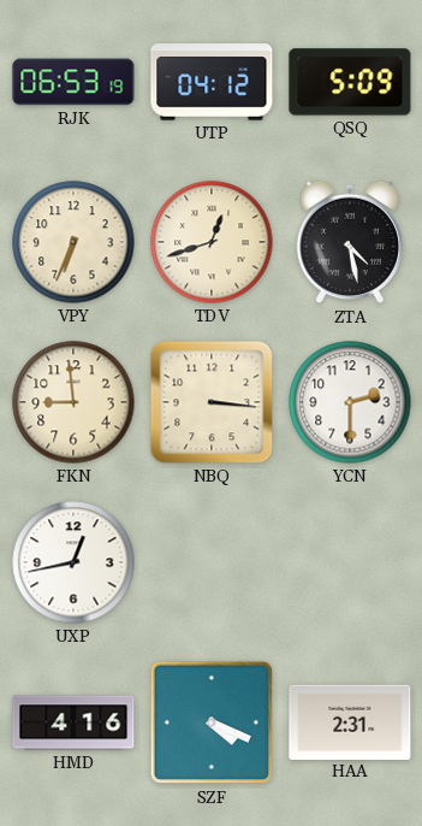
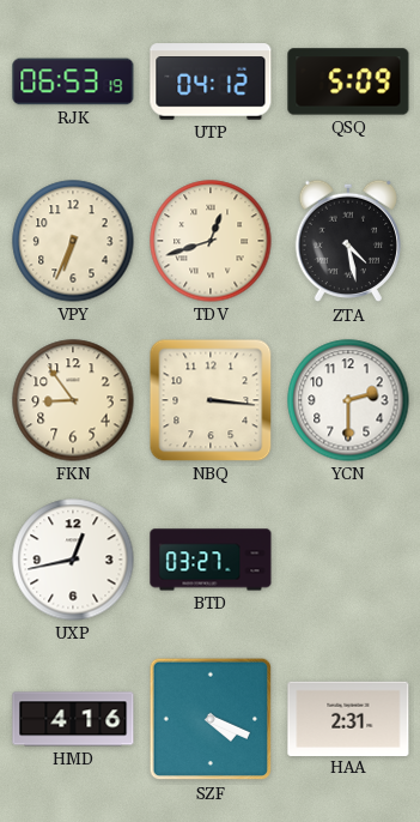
FKN: 8:59 -> 8:54
BTD: none -> 03:27
